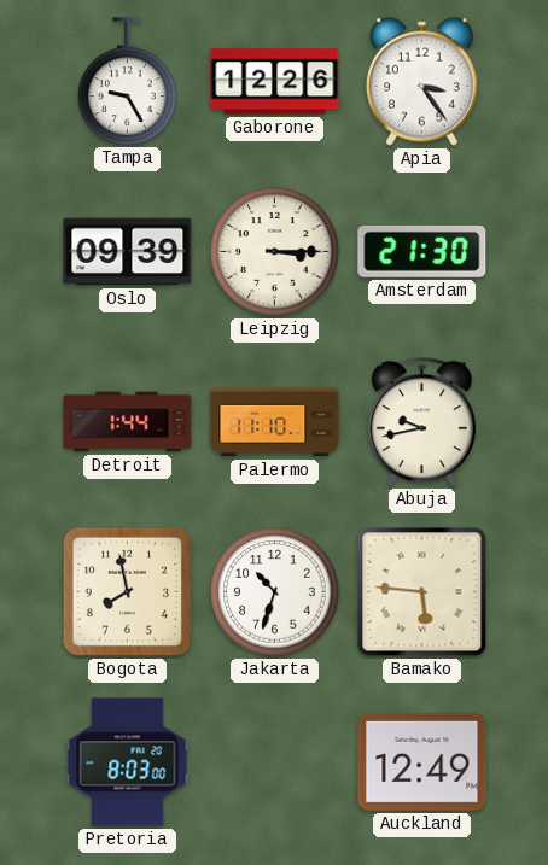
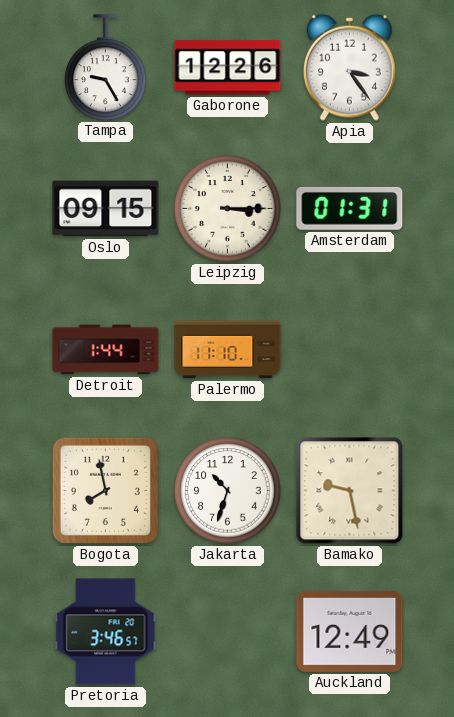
Oslo: 09:39 -> 09:15
Amsterdam: 21:30 -> 01:31
Abuja: 9:43 -> none
Bamako: 5:46 -> 9:28
Pretoria: 8:03 -> 3:46
